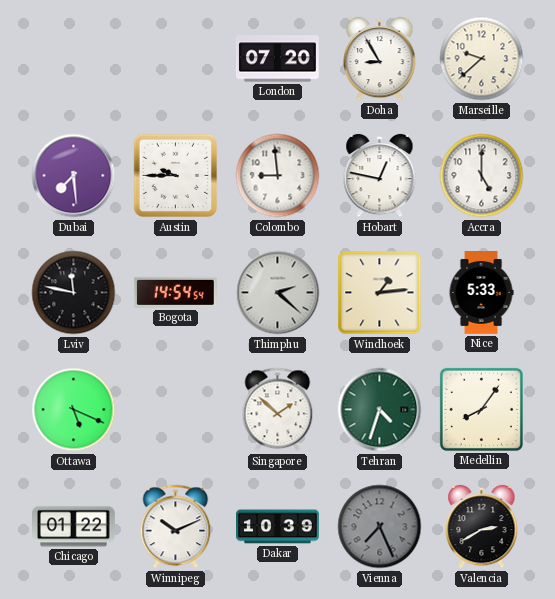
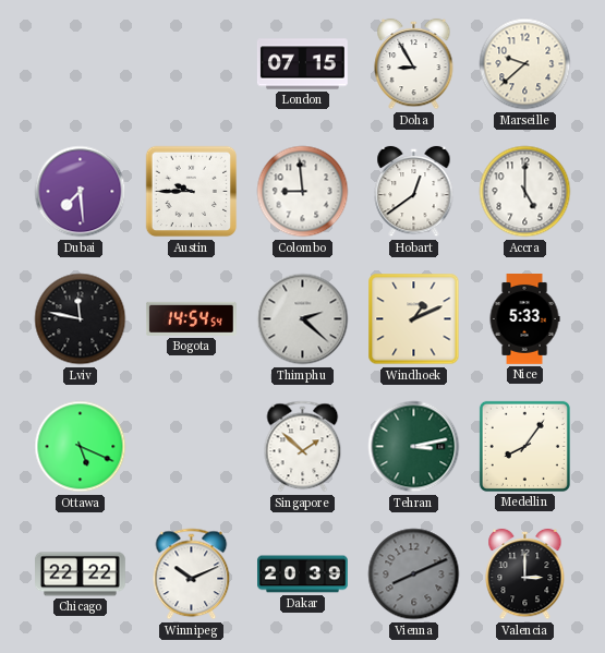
London: 07:20 -> 07:15
Hobart: 12:47 -> 12:39
Windhoek: 1:14 -> 1:11
Tehran: 4:33 -> 3:13
Chicago: 01:22 -> 22:22
Dakar: 10:39 -> 20:39
Vienna: 7:26 -> 8:11
Valencia: 2:40 -> 3:00
